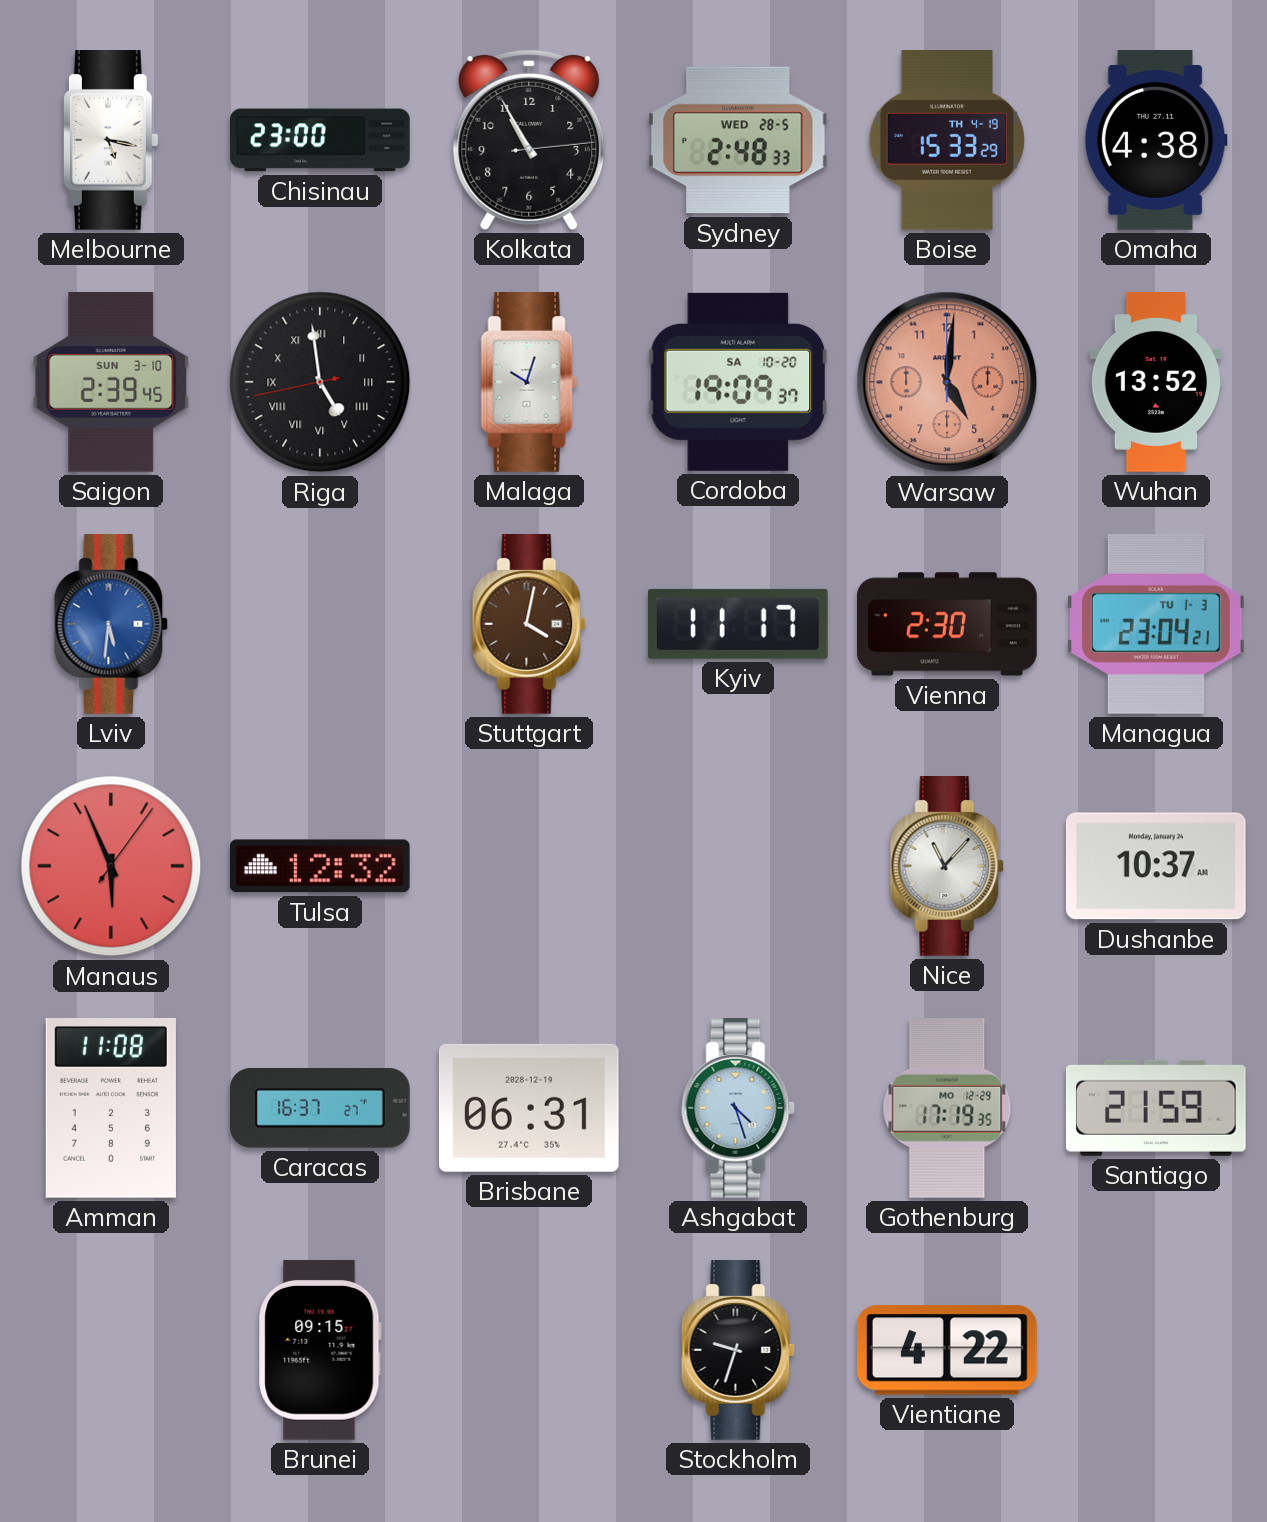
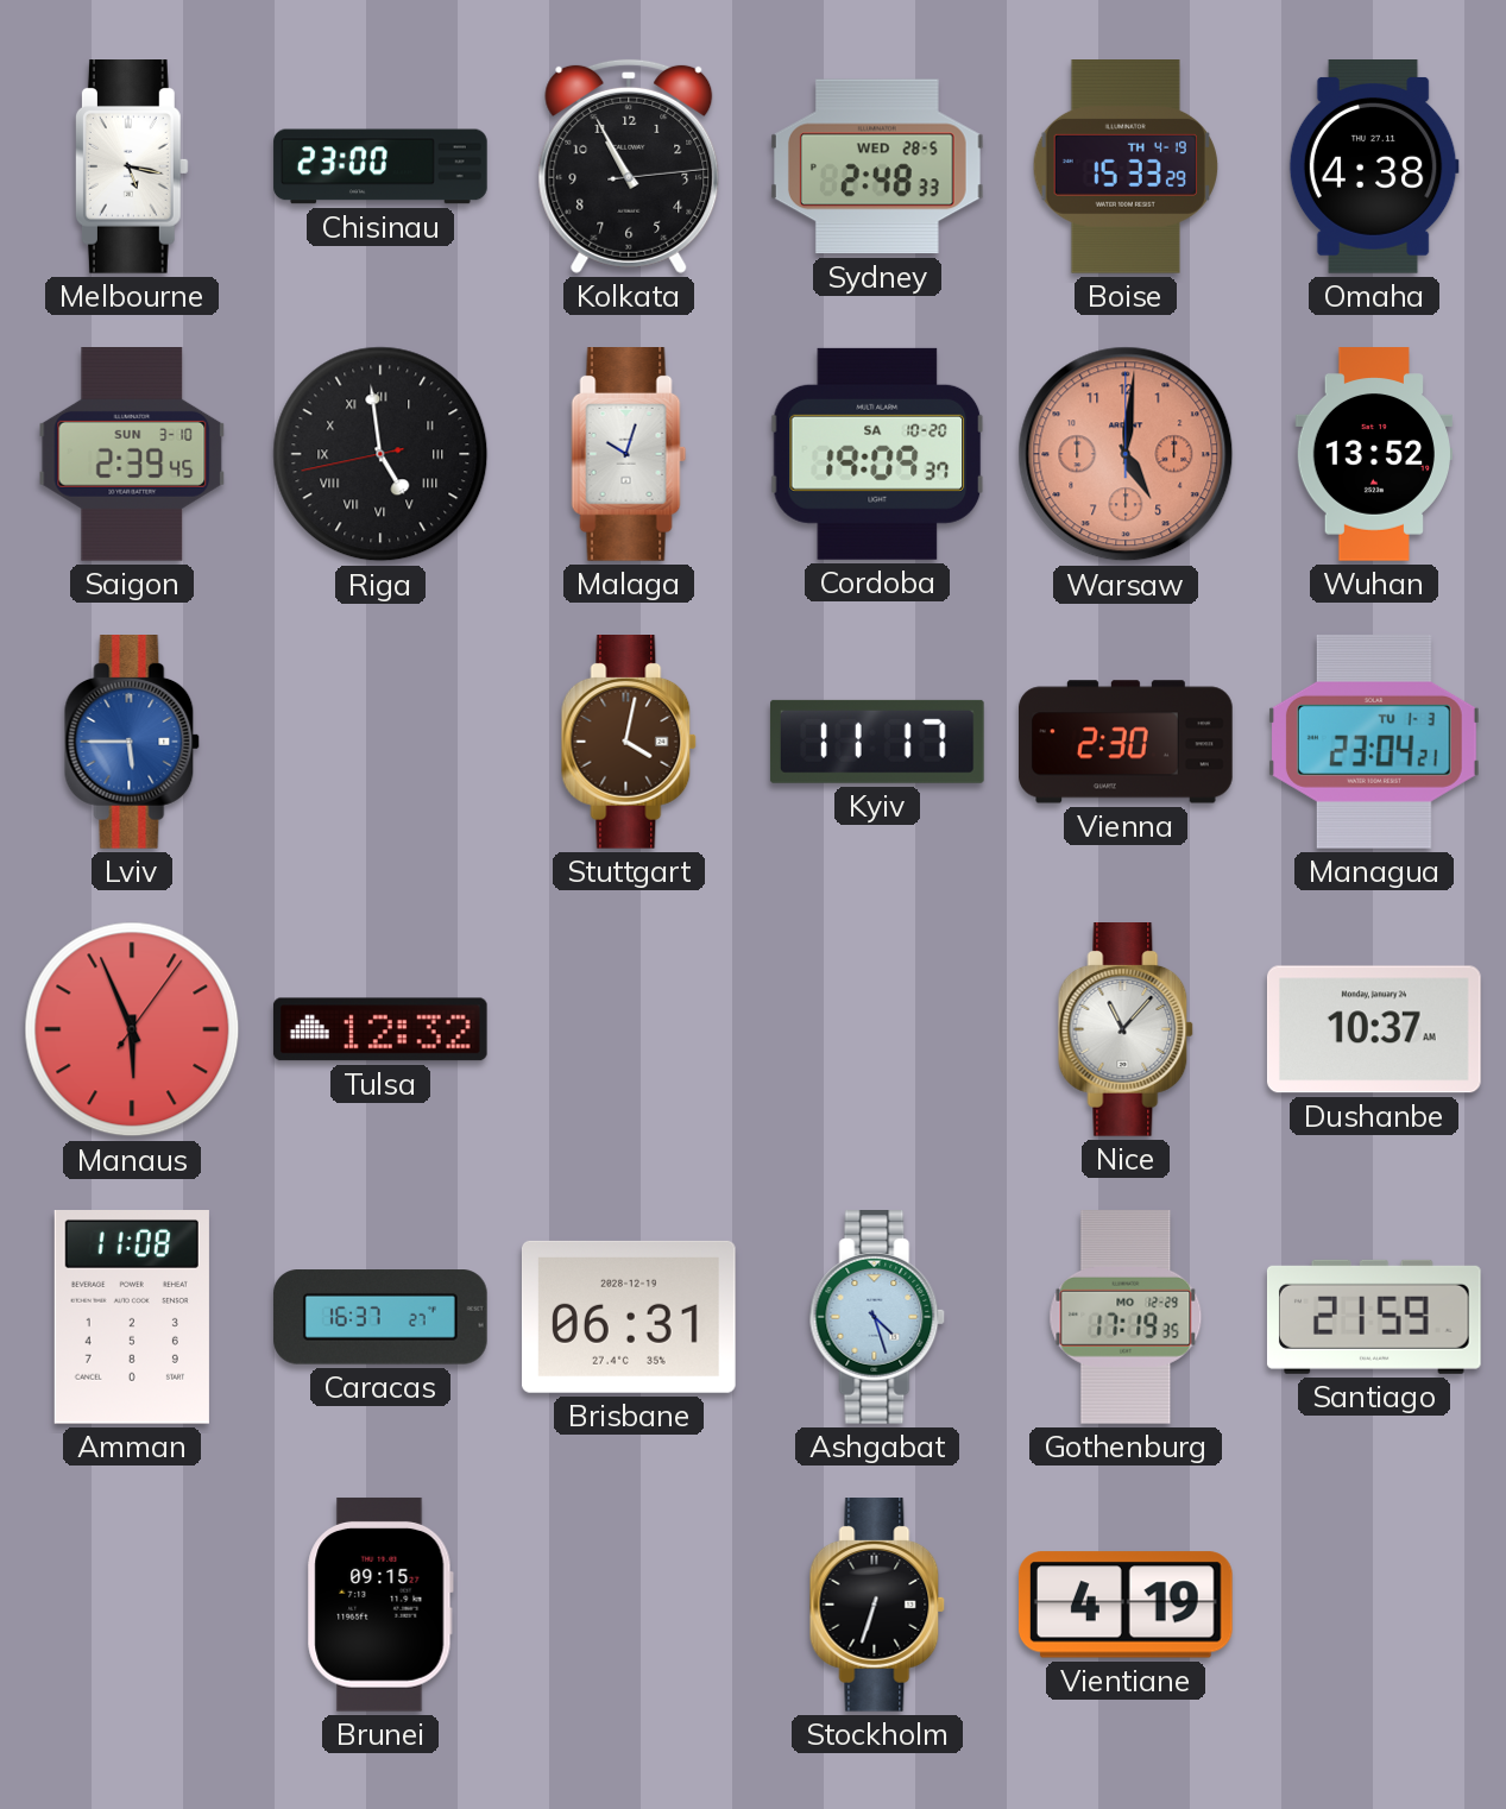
Lviv: 5:31 -> 5:45
Stockholm: 9:33 -> 6:33
Vientiane: 4:22 -> 4:19
